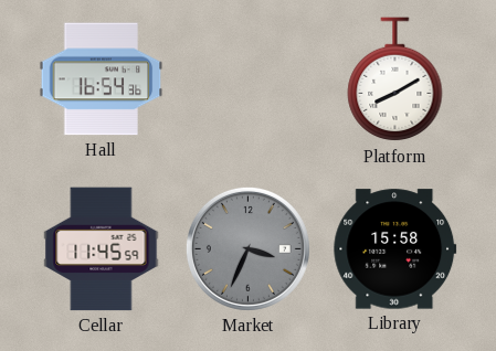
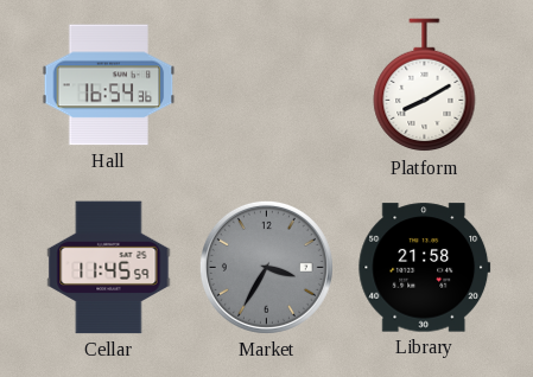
Market: 3:34 -> 3:35
Library: 15:58 -> 21:58
